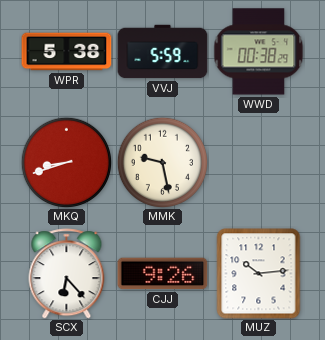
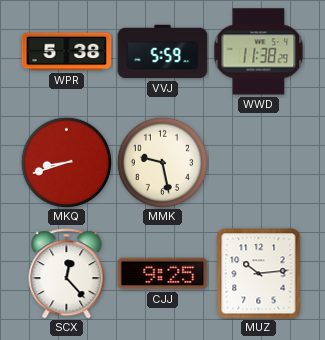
WWD: 00:38 -> 11:38
SCX: 6:23 -> 12:23
CJJ: 9:26 -> 9:25
